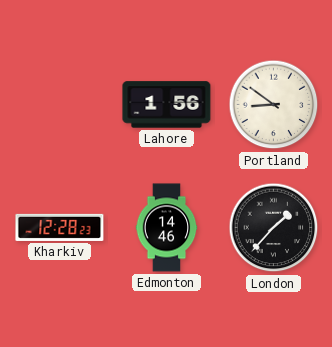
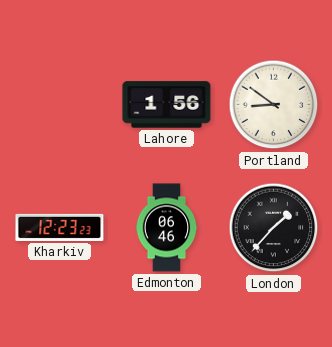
Kharkiv: 12:28 -> 12:23
Edmonton: 14:46 -> 06:46
